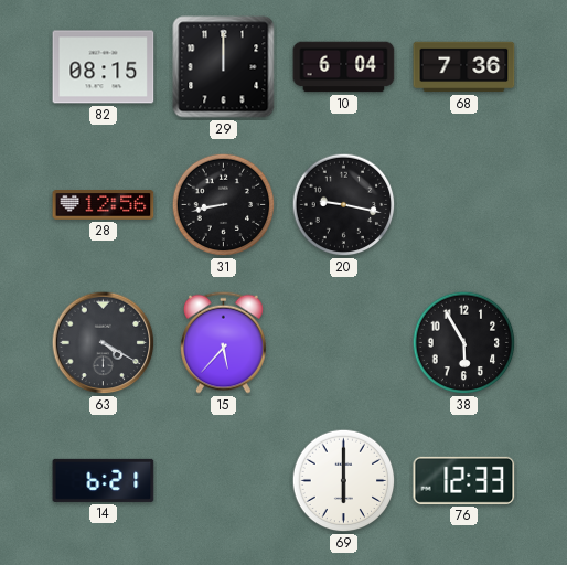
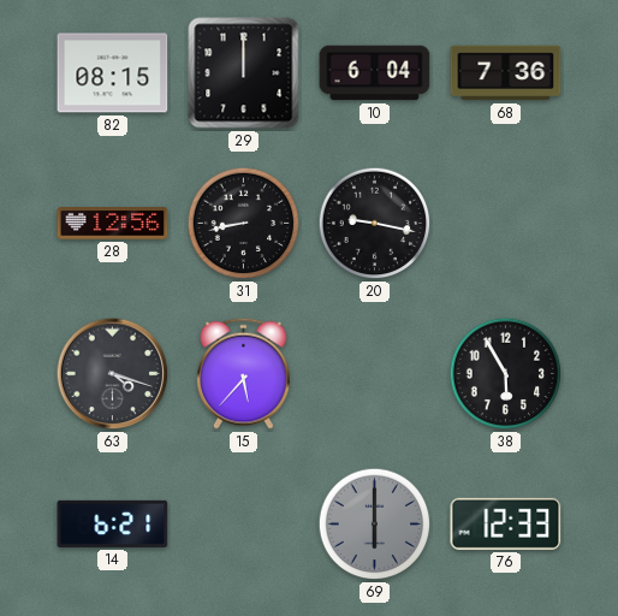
63: 4:20 -> 4:18
69 dial: white -> grey
